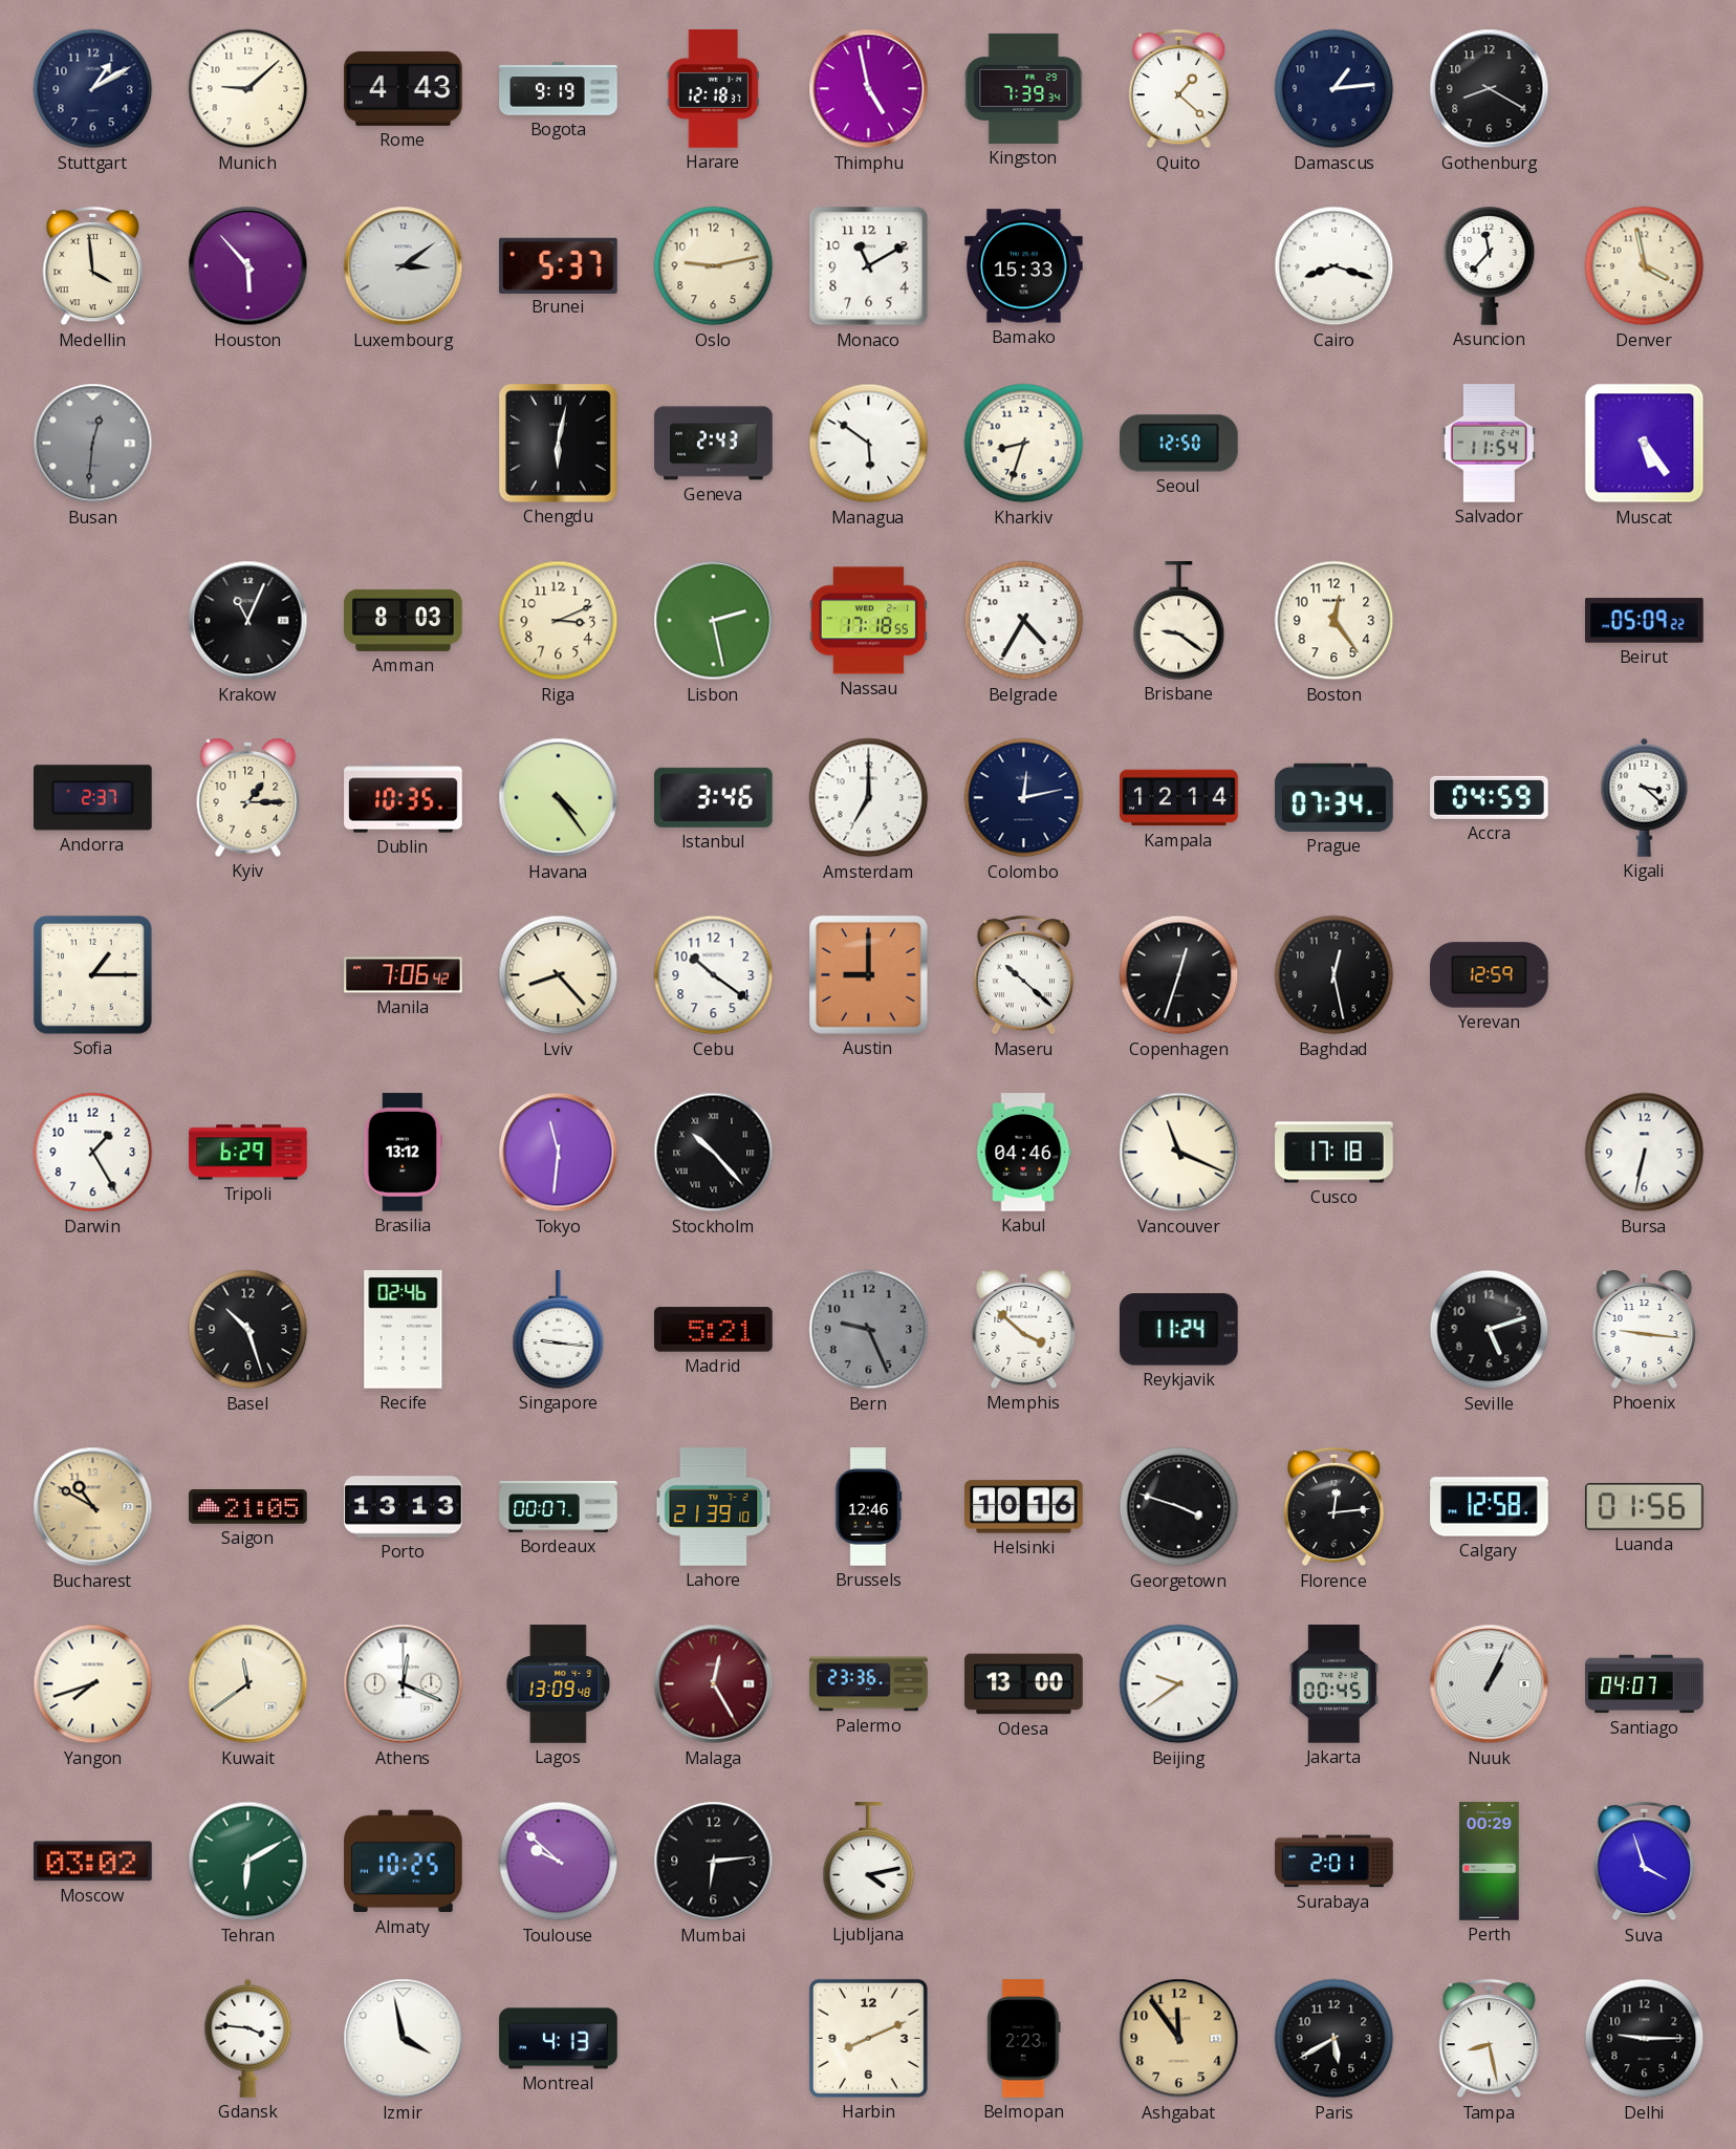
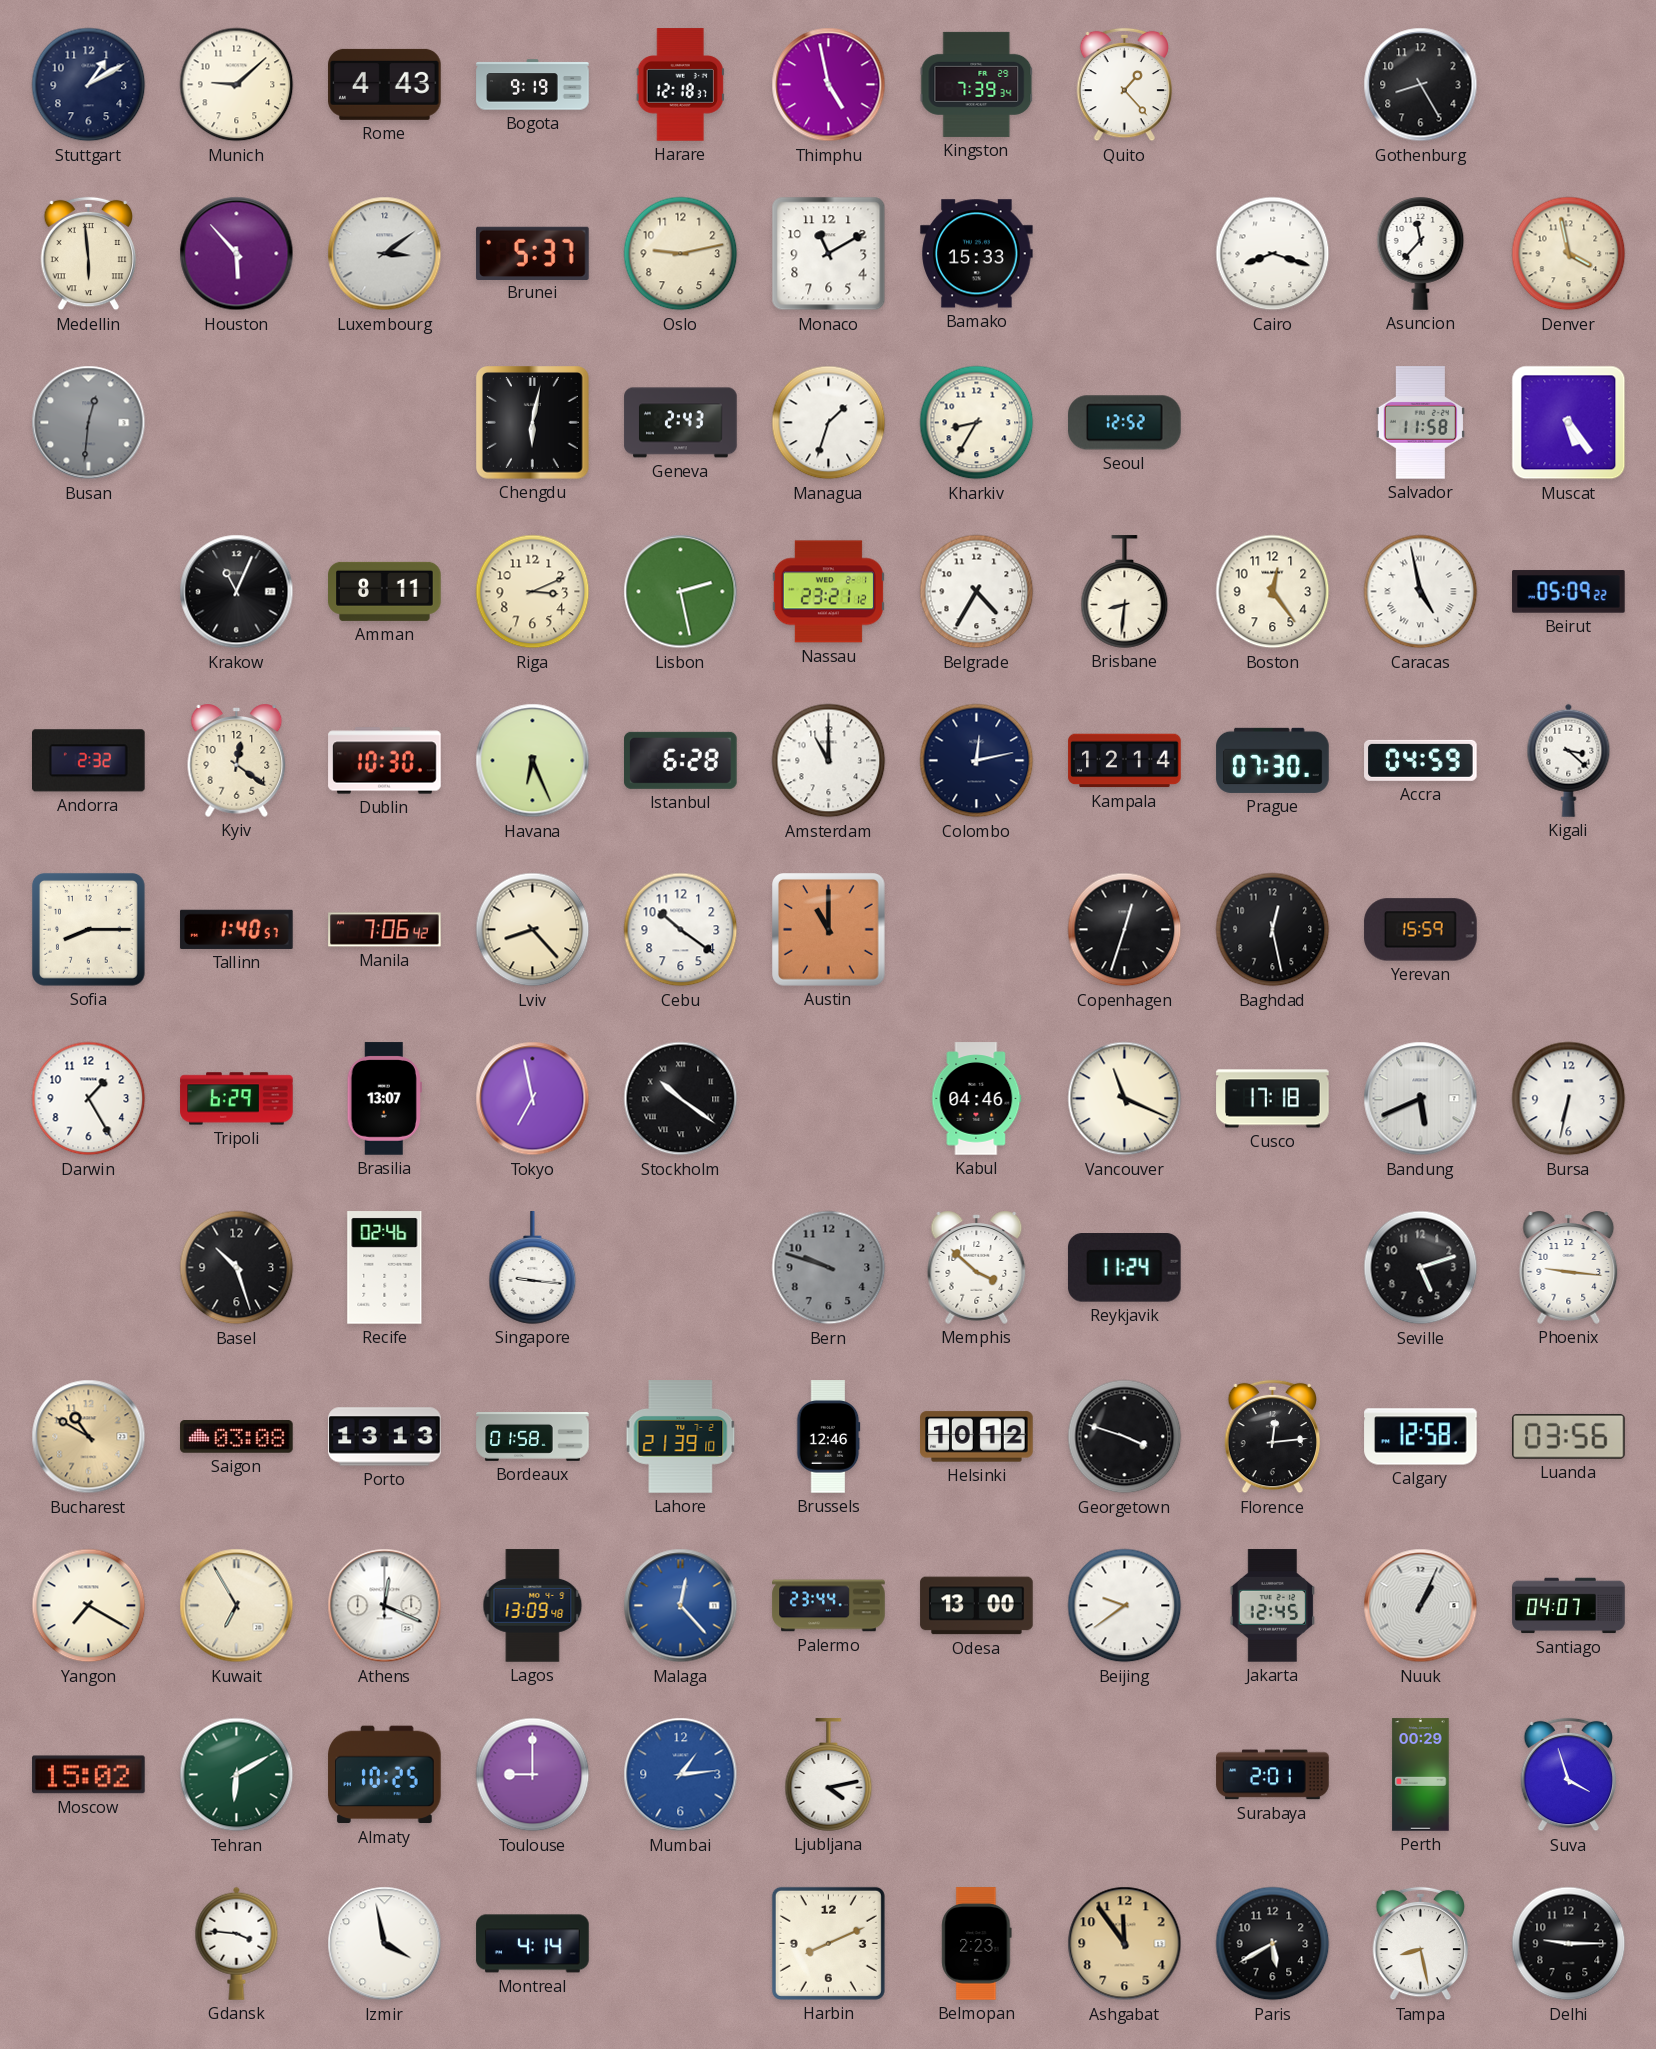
Quito: 1:22 -> 1:23
Damascus: 1:14 -> none
Gothenburg: 8:20 -> 8:25
Medellin: 3:59 -> 5:59
Managua: 5:51 -> 1:33
Kharkiv: 8:33 -> 8:35
Seoul: 12:50 -> 12:52
Salvador: 11:54 -> 11:58
Amman: 8:03 -> 8:11
Nassau: 17:18 -> 23:21
Brisbane: 9:21 -> 8:31
Caracas: none -> 4:58
Andorra: 2:37 -> 2:32
Kyiv: 1:15 -> 12:21
Dublin: 10:35 -> 10:30
Havana: 4:24 -> 6:26
Istanbul: 3:46 -> 6:28
Amsterdam: 7:00 -> 11:00
Prague: 07:34 -> 07:30
Sofia: 1:15 -> 8:15
Tallinn: none -> 1:40
Austin: 9:00 -> 11:00
Maseru: 10:22 -> none
Yerevan: 12:59 -> 15:59
Brasilia: 13:12 -> 13:07
Tokyo: 11:31 -> 6:58
Stockholm: 10:23 -> 10:21
Bandung: none -> 5:41
Madrid: 5:21 -> none
Bern: 9:26 -> 9:48
Saigon: 21:05 -> 03:08
Bordeaux: 00:07 -> 01:58
Helsinki: 10:16 -> 10:12
Luanda: 01:56 -> 03:56
Yangon: 7:42 -> 7:20
Kuwait: 11:39 -> 6:55
Malaga: 12:25 -> 12:23
Malaga dial: burgundy -> blue
Palermo: 23:36 -> 23:44
Jakarta: 00:45 -> 12:45
Moscow: 03:02 -> 15:02
Toulouse: 9:52 -> 9:00
Mumbai: 6:14 -> 1:14
Mumbai dial: black -> blue
Montreal: 4:13 -> 4:14
